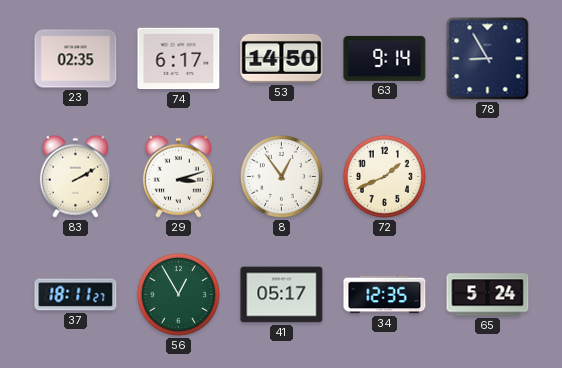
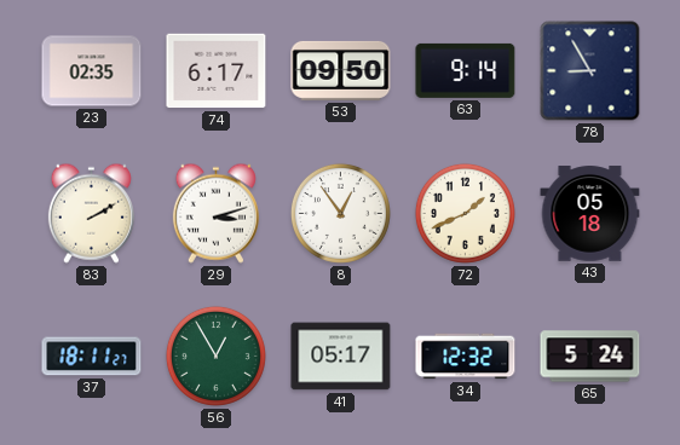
53: 14:50 -> 09:50
43: none -> 05:18
34: 12:35 -> 12:32
